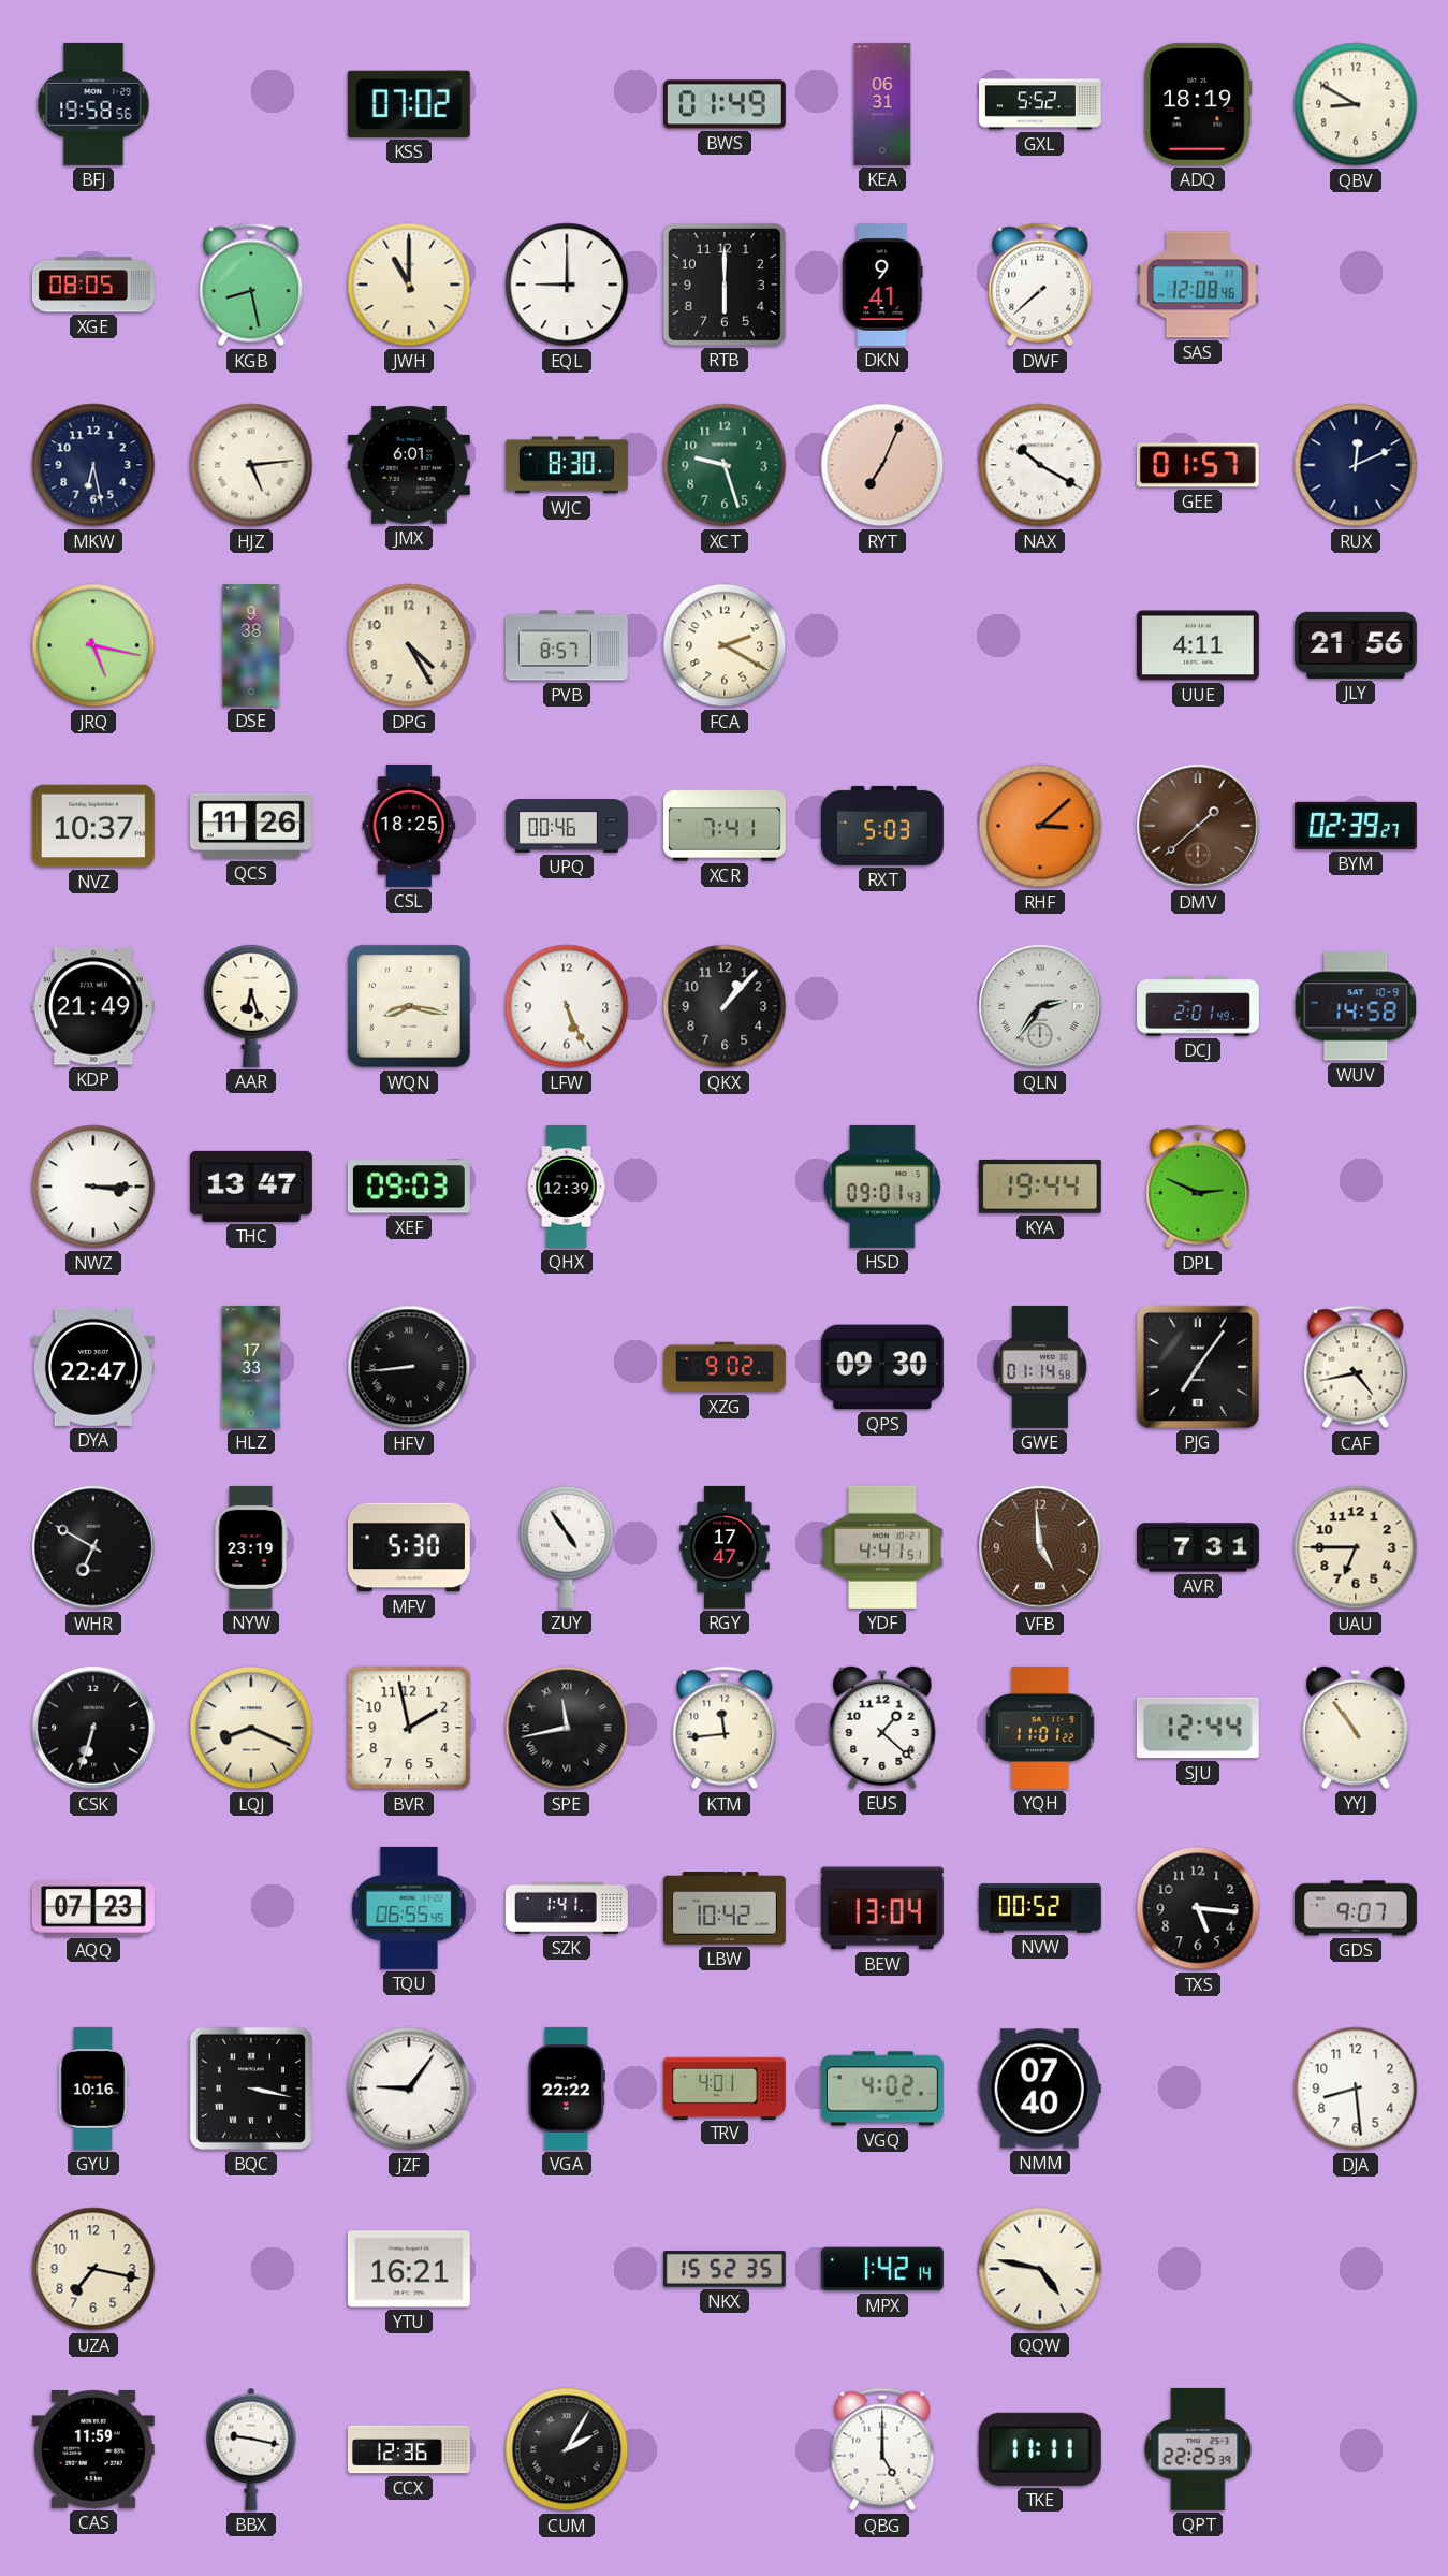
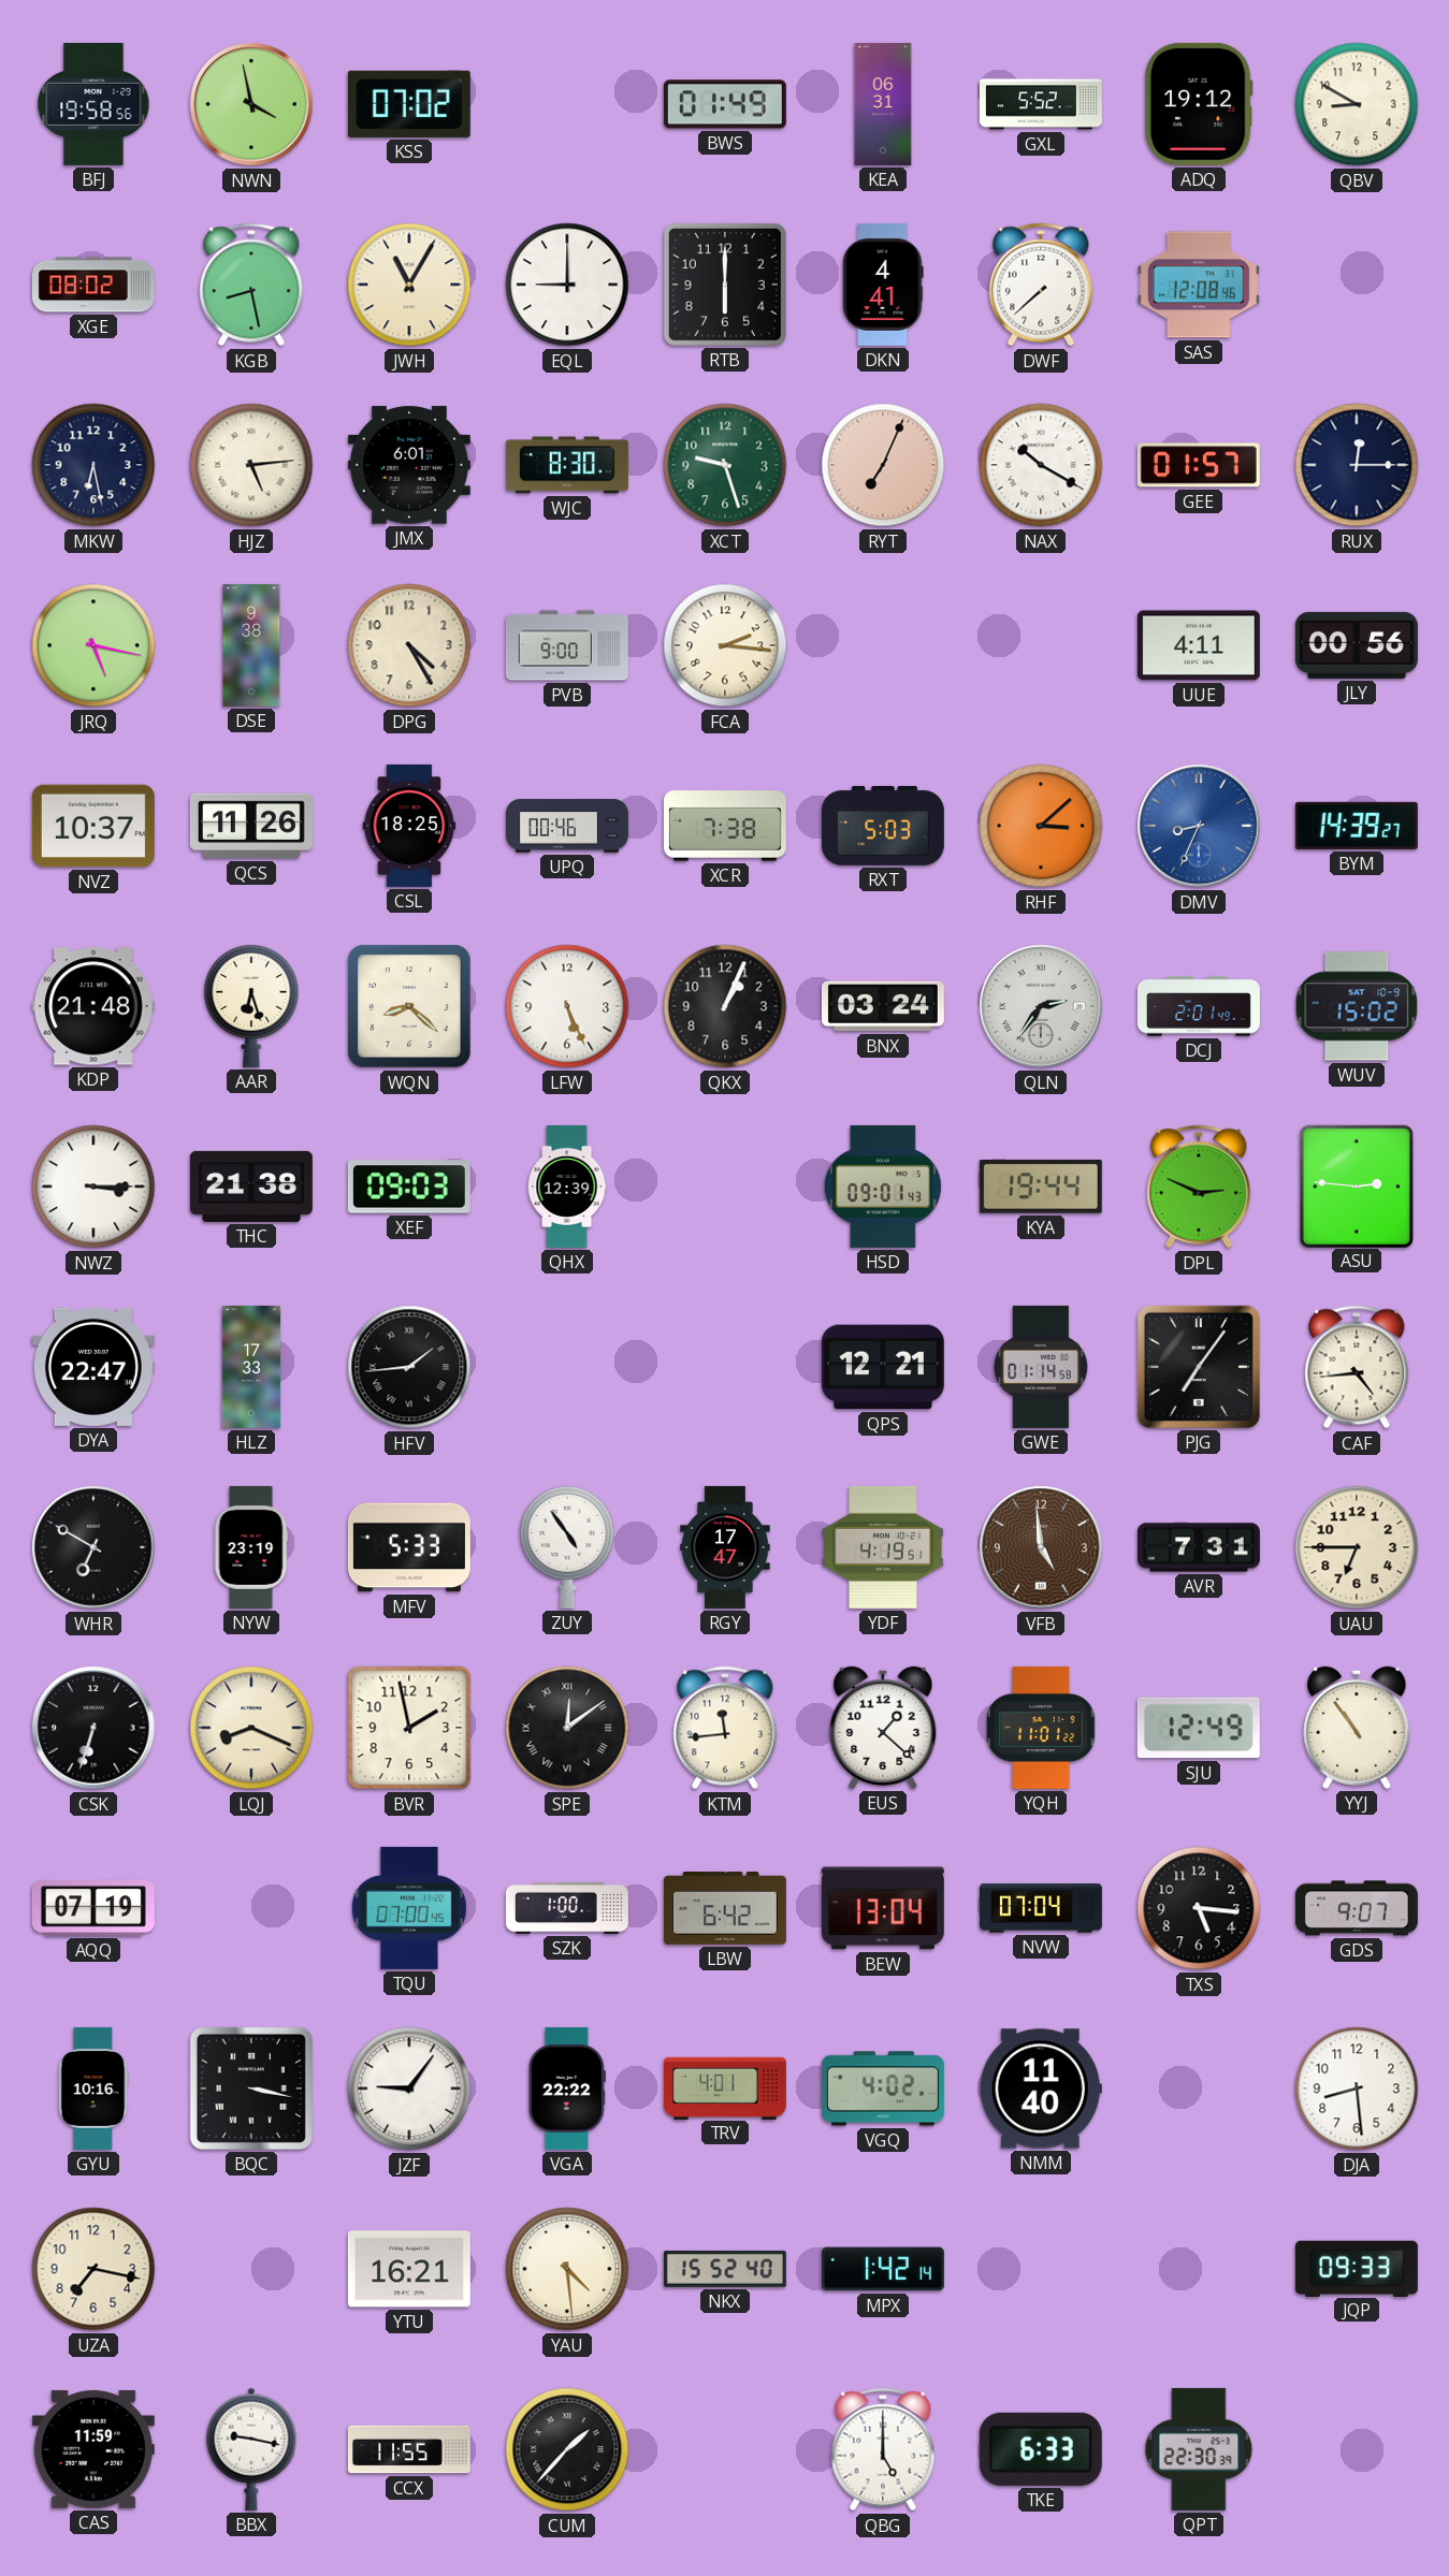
NWN: none -> 3:58
ADQ: 18:19 -> 19:12
XGE: 08:05 -> 08:02
JWH: 11:00 -> 11:05
DKN: 9:41 -> 4:41
RUX: 12:11 -> 12:15
PVB: 8:57 -> 9:00
FCA: 2:20 -> 2:16
JLY: 21:56 -> 00:56
XCR: 7:41 -> 7:38
DMV: 1:38 -> 8:34
DMV dial: brown -> blue
BYM: 02:39 -> 14:39
KDP: 21:49 -> 21:48
WQN: 8:17 -> 8:22
QKX: 1:07 -> 1:04
BNX: none -> 03:24
WUV: 14:58 -> 15:02
THC: 13:47 -> 21:38
ASU: none -> 2:46
HFV: 8:44 -> 1:44
XZG: 9:02 -> none
QPS: 09:30 -> 12:21
CAF: 4:43 -> 4:44
MFV: 5:30 -> 5:33
YDF: 4:41 -> 4:19
SPE: 11:43 -> 12:09
SJU: 12:44 -> 12:49
AQQ: 07:23 -> 07:19
TQU: 06:55 -> 07:00
SZK: 1:41 -> 1:00
LBW: 10:42 -> 6:42
NVW: 00:52 -> 07:04
NMM: 07:40 -> 11:40
YAU: none -> 4:29
NKX: 15:52:35 -> 15:52:40
QQW: 4:47 -> none
JQP: none -> 09:33
CCX: 12:36 -> 11:55
CUM: 2:05 -> 1:37
TKE: 11:11 -> 6:33
QPT: 22:25 -> 22:30
